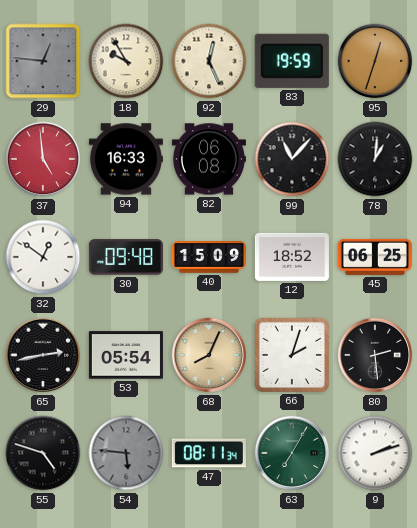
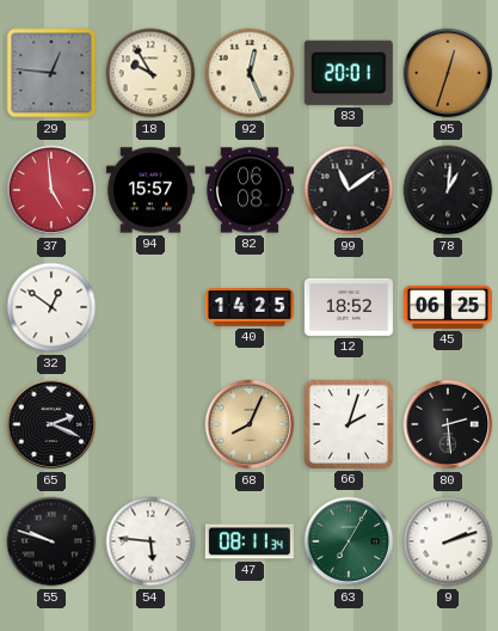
83: 19:59 -> 20:01
94: 16:33 -> 15:57
99: 11:07 -> 11:09
30: 09:48 -> none
40: 15:09 -> 14:25
65: 2:43 -> 2:19
53: 05:54 -> none
55: 4:48 -> 9:48
54 dial: grey -> white
